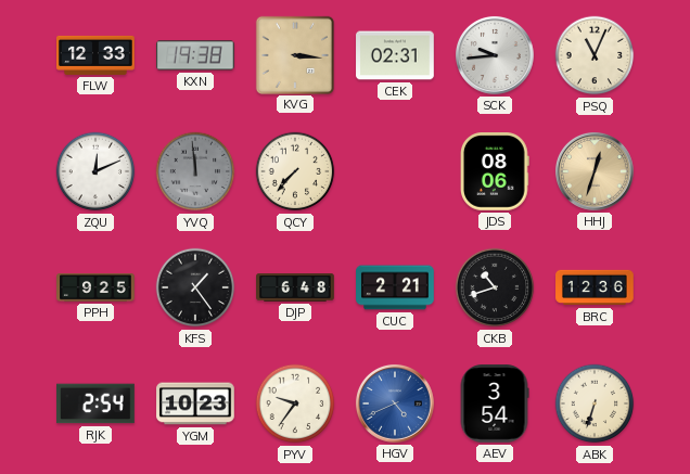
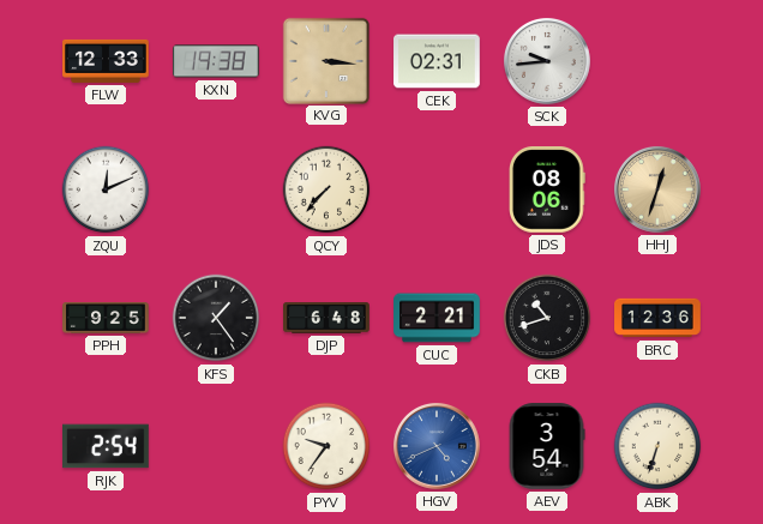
PSQ: 11:04 -> none
YVQ: 11:59 -> none
YGM: 10:23 -> none
